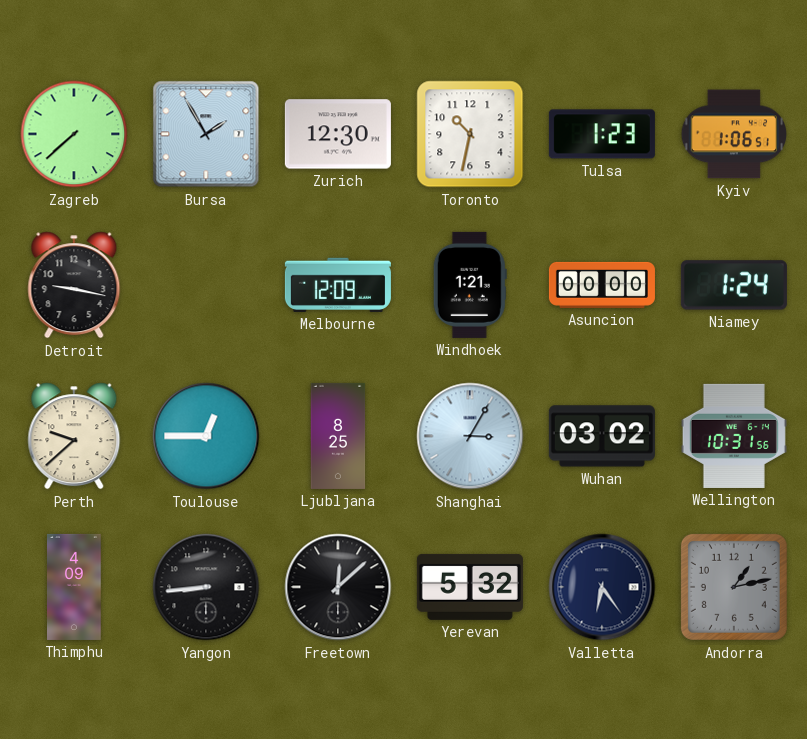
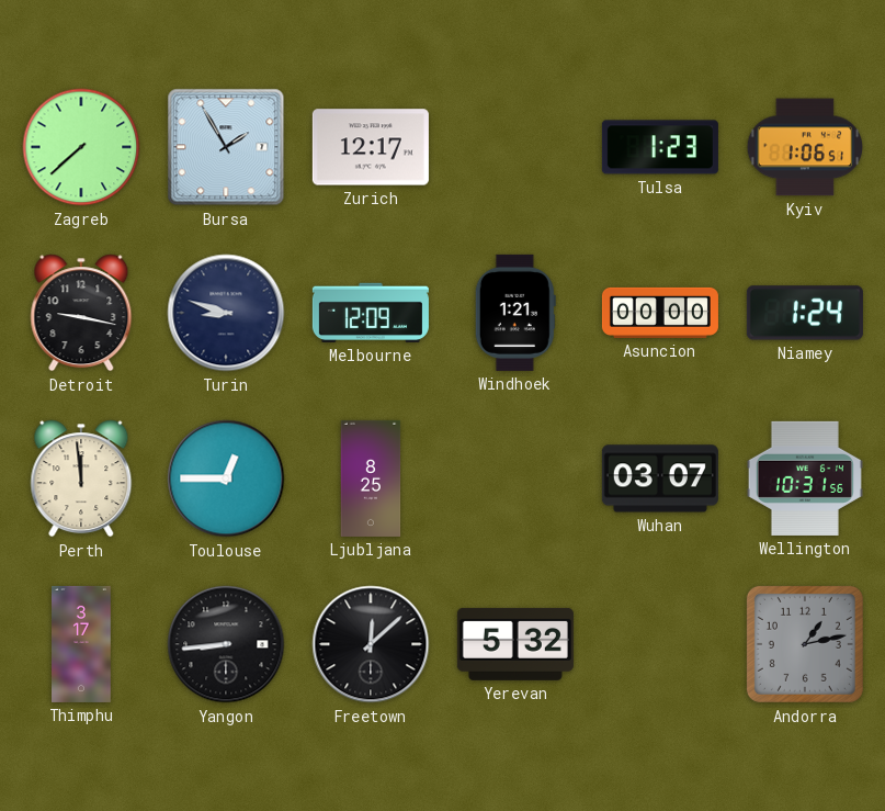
Zurich: 12:30 -> 12:17
Toronto: 10:32 -> none
Turin: none -> 8:48
Perth: 9:38 -> 11:59
Shanghai: 3:05 -> none
Wuhan: 03:02 -> 03:07
Thimphu: 4:09 -> 3:17
Valletta: 6:24 -> none
